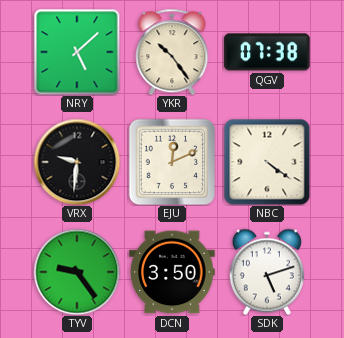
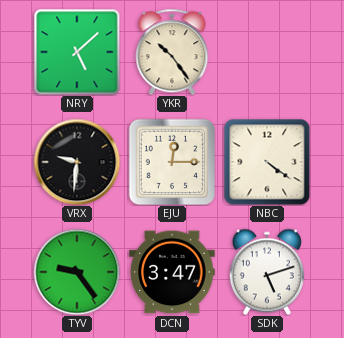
QGV: 07:38 -> none
EJU: 12:11 -> 12:15
DCN: 3:50 -> 3:47
